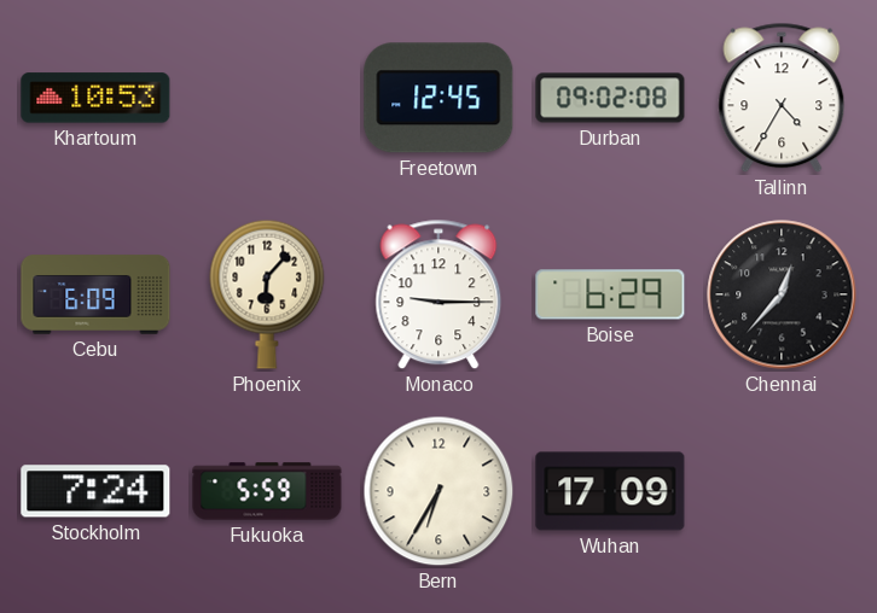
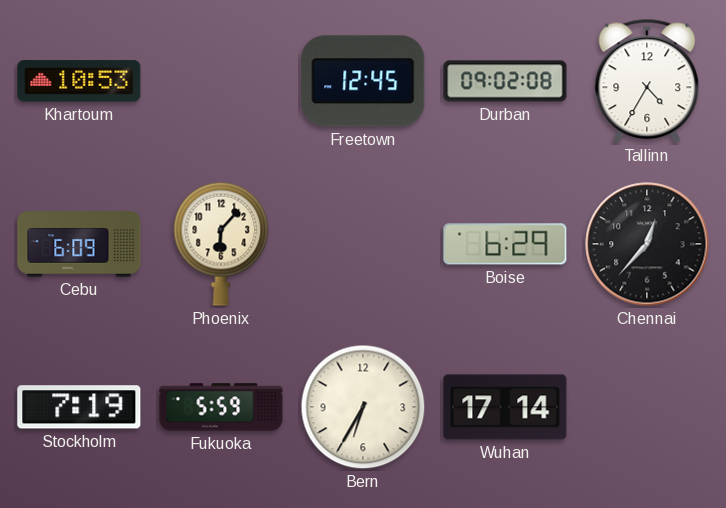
Monaco: 9:15 -> none
Stockholm: 7:24 -> 7:19
Wuhan: 17:09 -> 17:14
